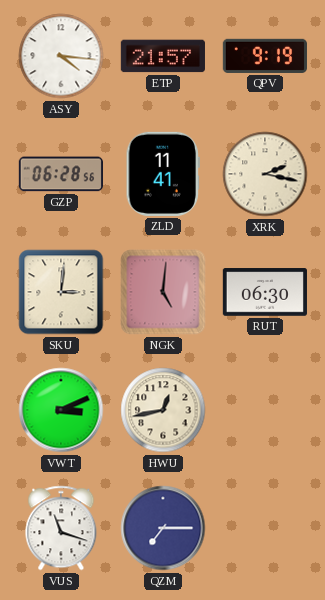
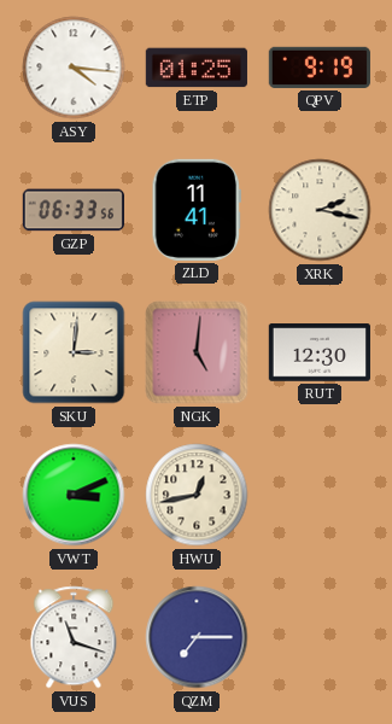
ETP: 21:57 -> 01:25
GZP: 06:28 -> 06:33
RUT: 06:30 -> 12:30
